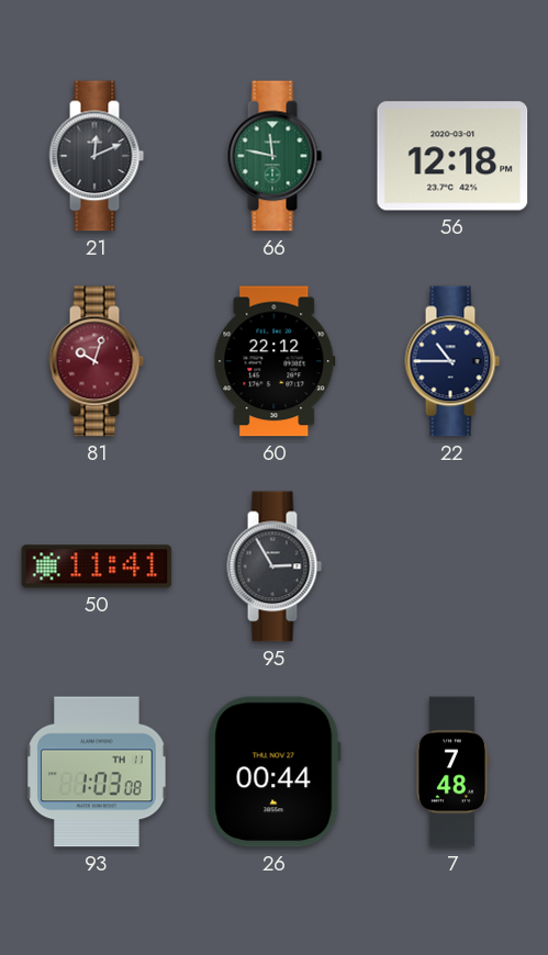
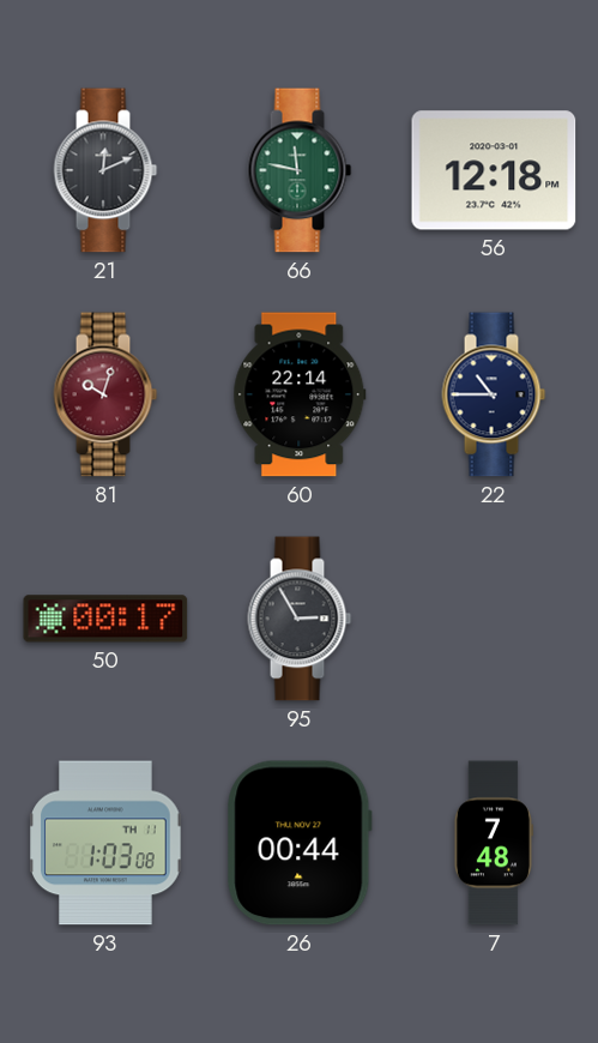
60: 22:12 -> 22:14
50: 11:41 -> 00:17
